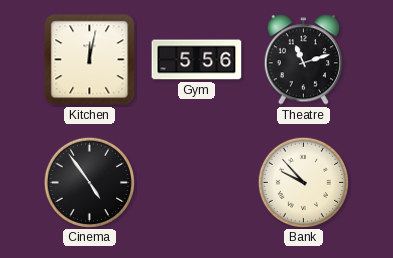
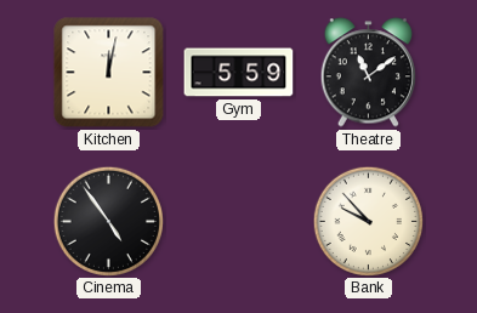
Gym: 5:56 -> 5:59
Theatre: 11:12 -> 11:09
